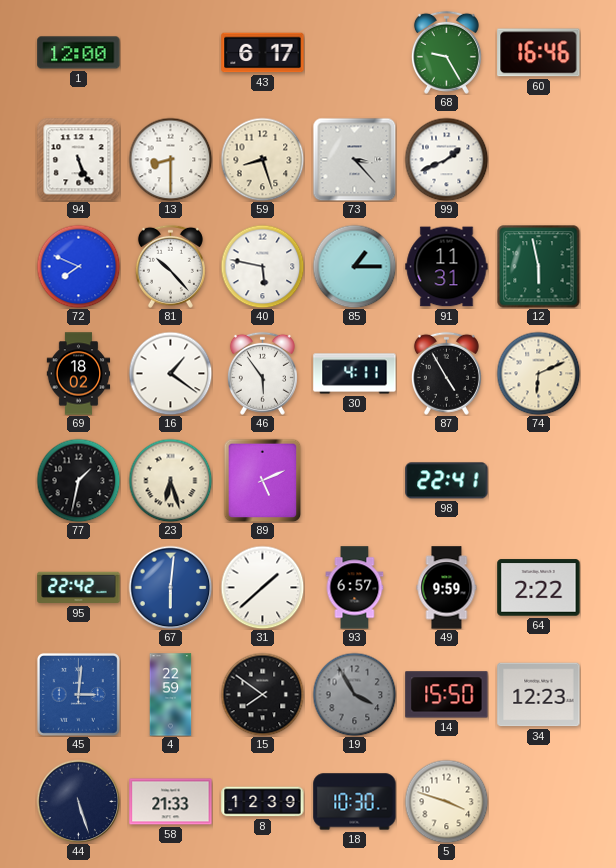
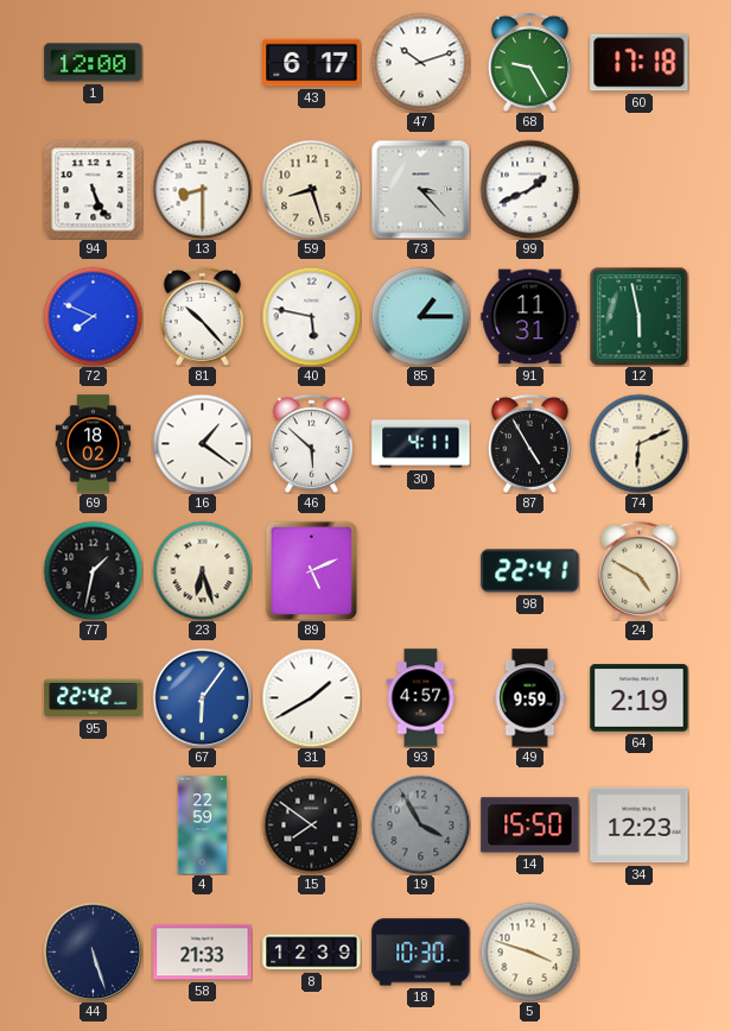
47: none -> 10:12
60: 16:46 -> 17:18
46: 5:54 -> 5:52
24: none -> 4:50
67: 6:01 -> 6:06
31: 1:38 -> 1:40
93: 6:57 -> 4:57
64: 2:22 -> 2:19
45: 3:01 -> none
